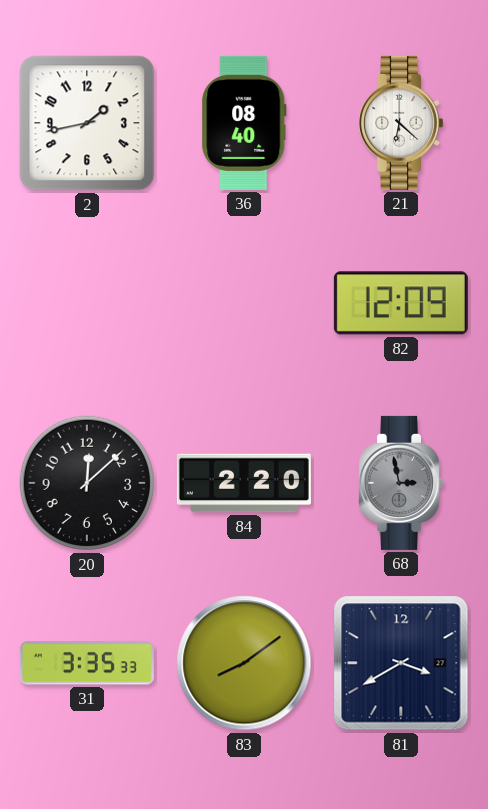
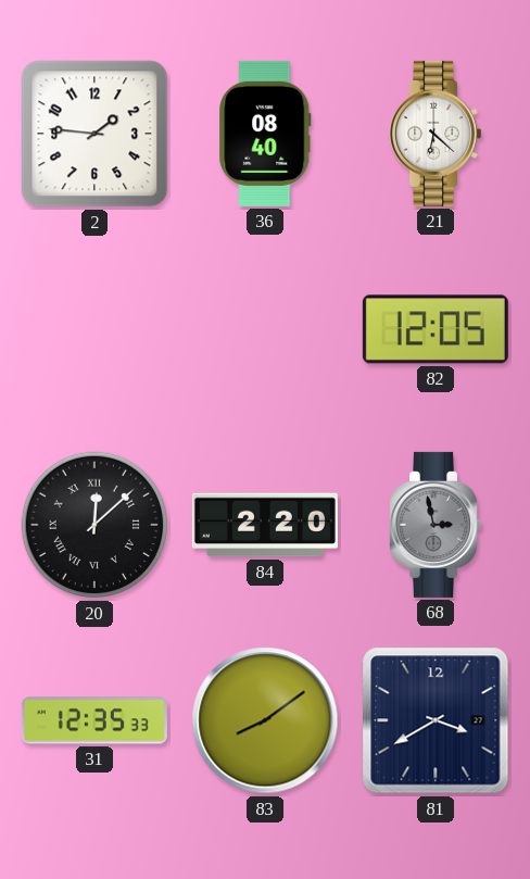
2: 1:43 -> 1:46
82: 12:09 -> 12:05
20 numerals: Arabic -> Roman
31: 3:35 -> 12:35
